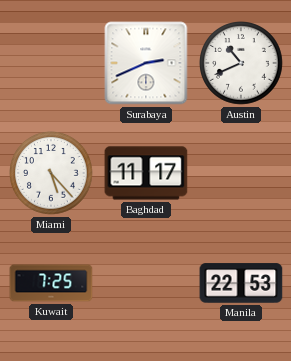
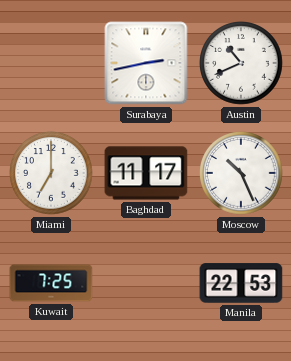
Surabaya: 2:41 -> 2:43
Miami: 5:23 -> 7:00
Moscow: none -> 10:26
